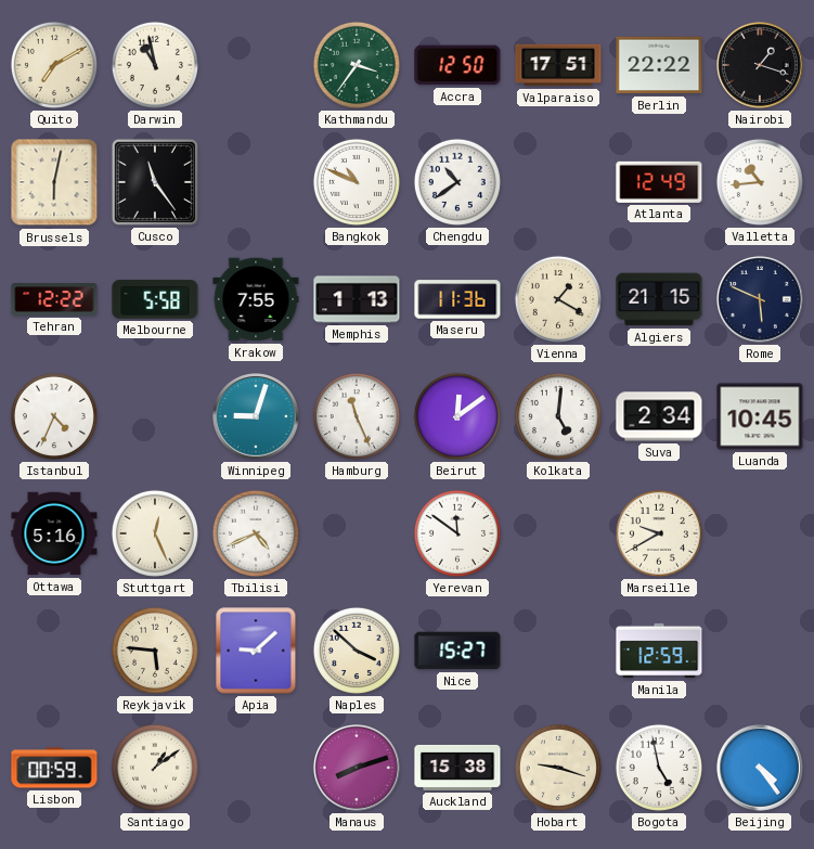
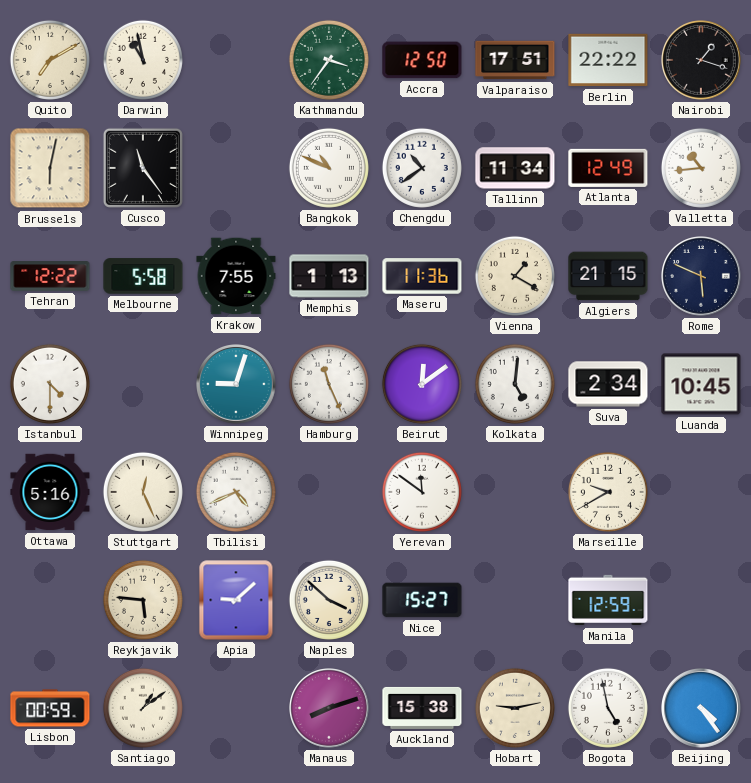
Tallinn: none -> 11:34
Istanbul: 4:34 -> 4:30
Hobart: 9:18 -> 9:13
